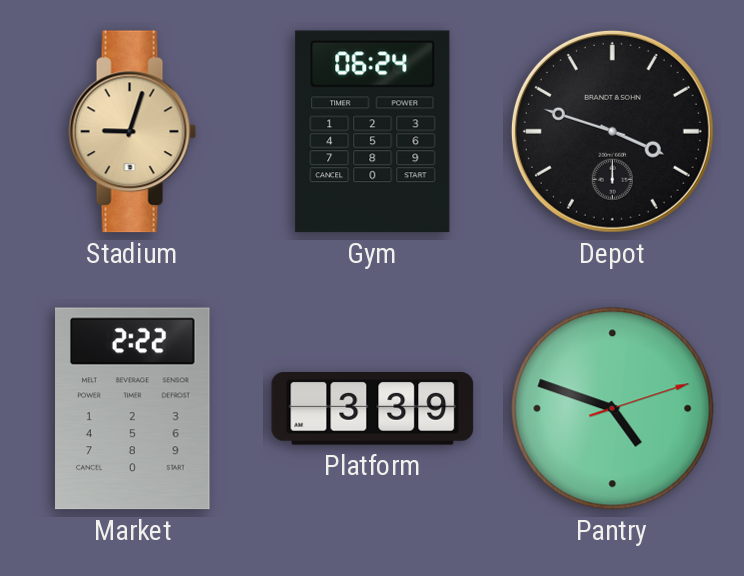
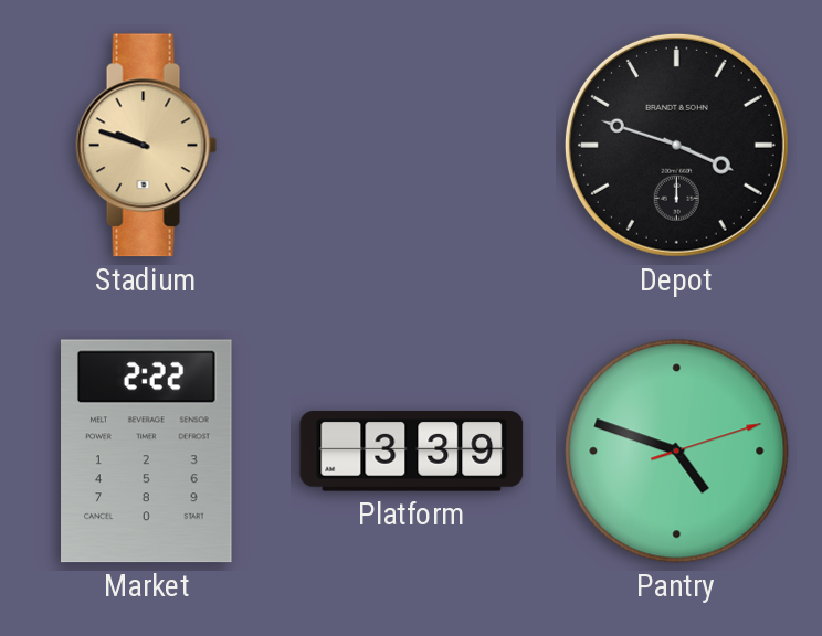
Stadium: 9:03 -> 9:48
Gym: 06:24 -> none
